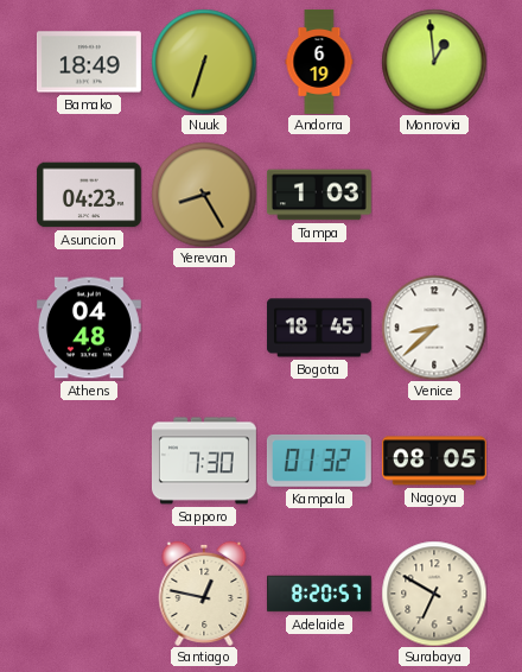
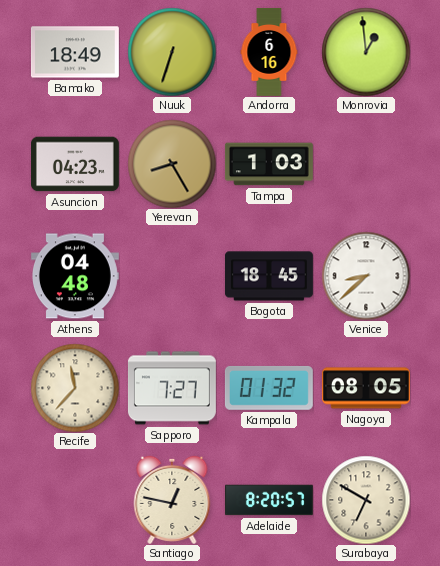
Andorra: 6:19 -> 6:16
Recife: none -> 11:37
Sapporo: 7:30 -> 7:27
